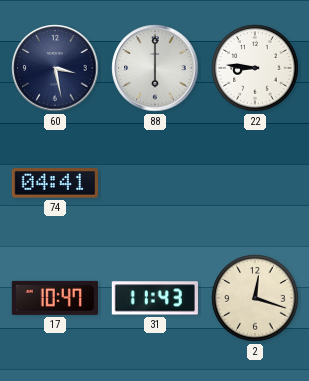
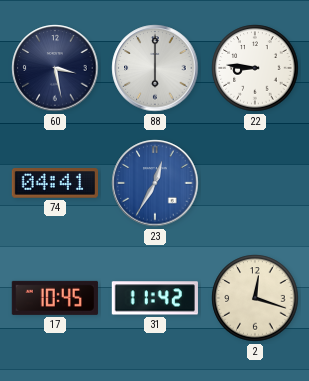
23: none -> 12:35
17: 10:47 -> 10:45
31: 11:43 -> 11:42
